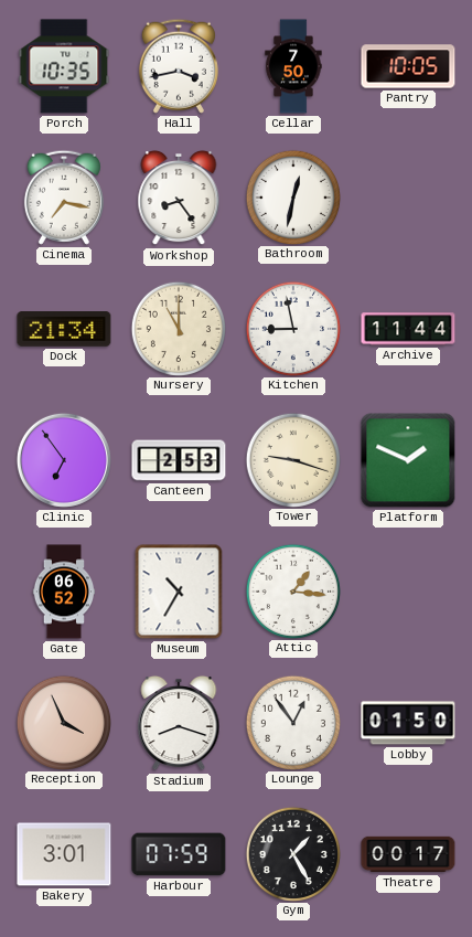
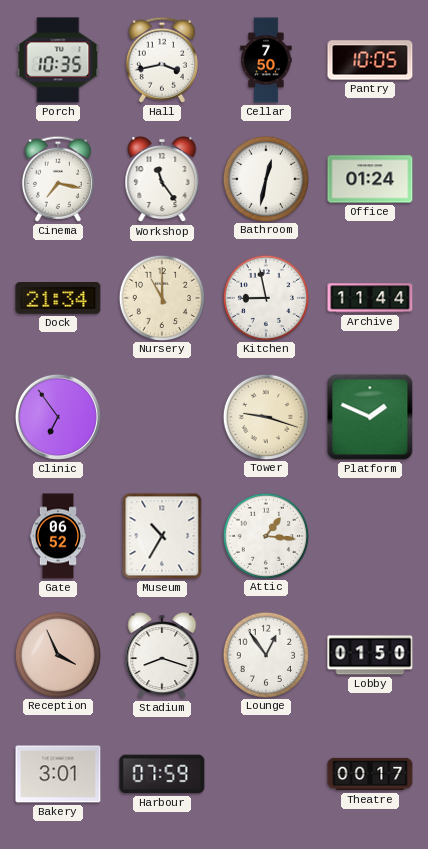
Workshop: 8:24 -> 11:24
Office: none -> 01:24
Canteen: 2:53 -> none
Gym: 1:25 -> none
